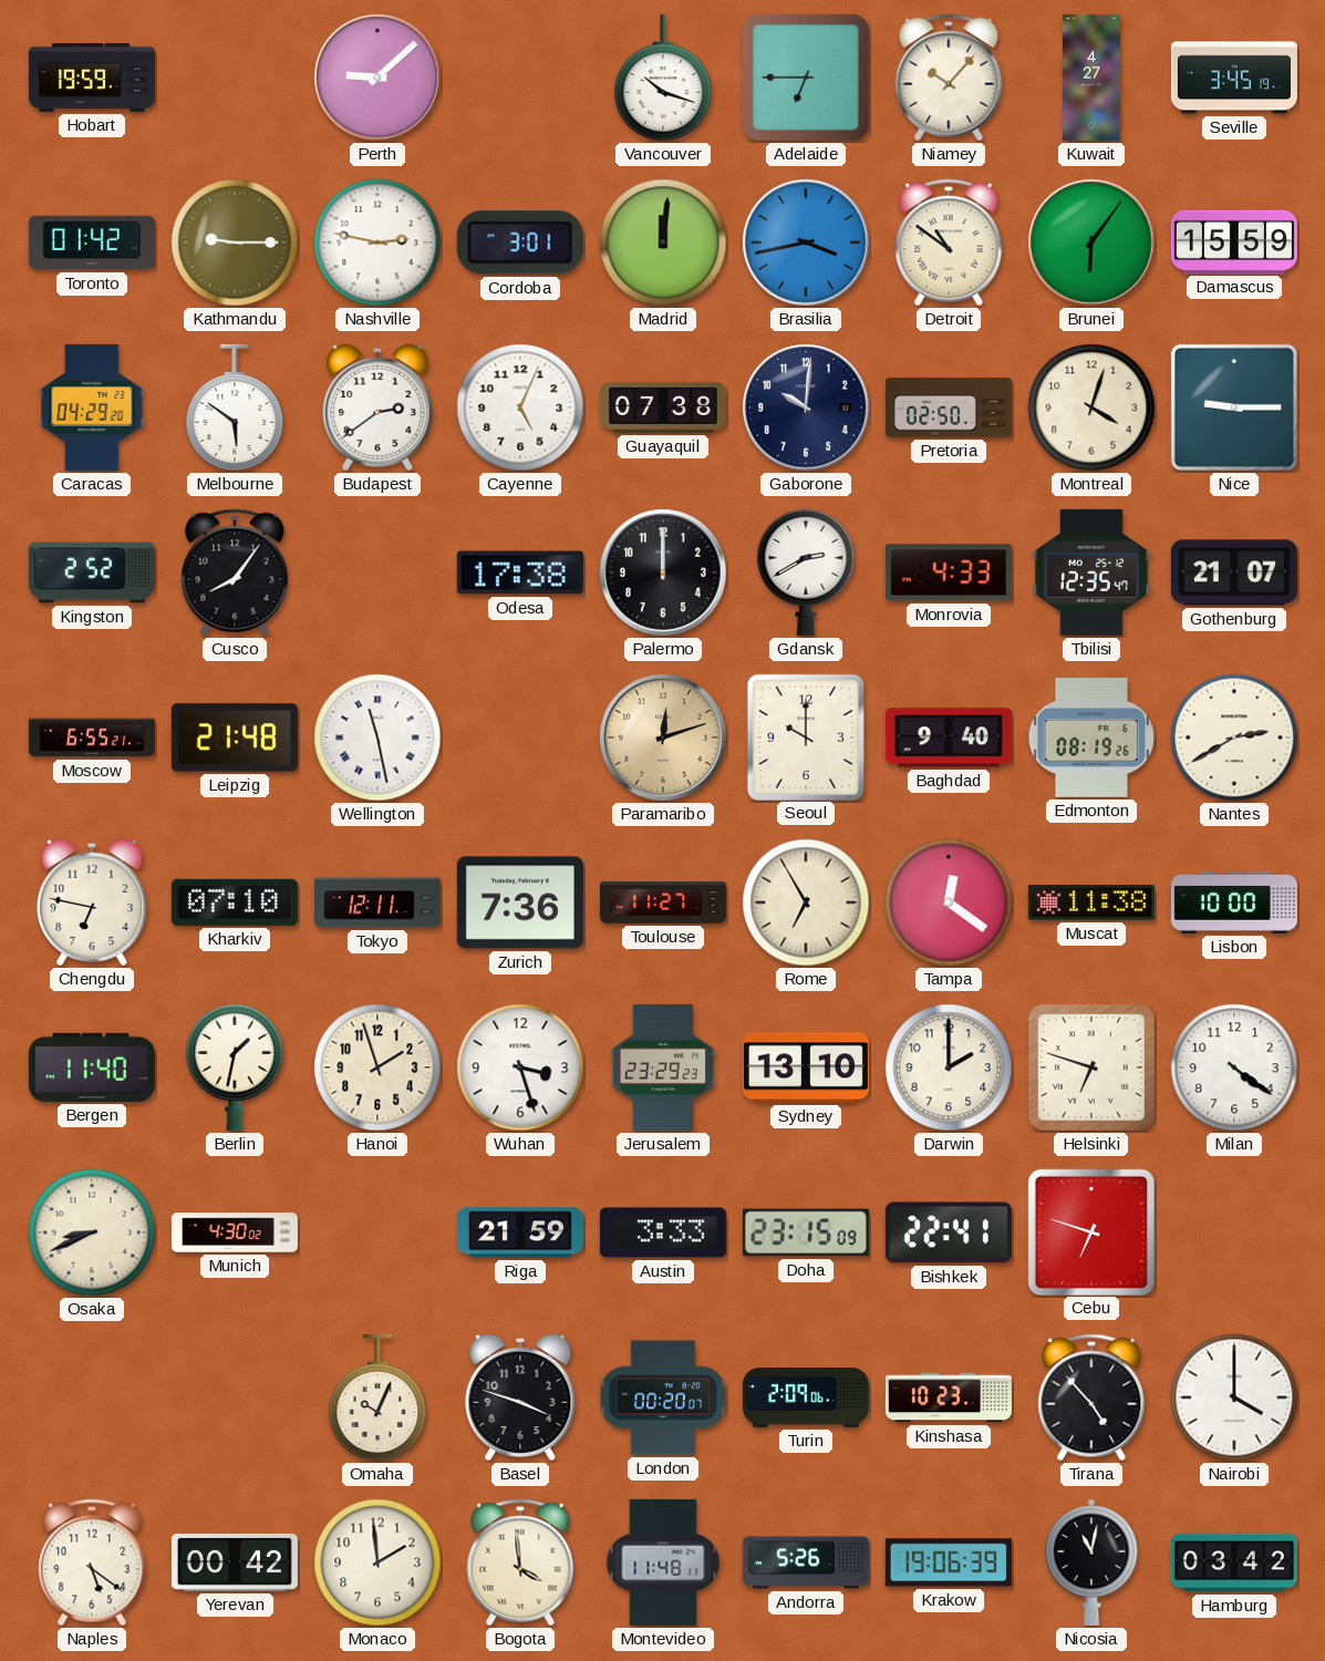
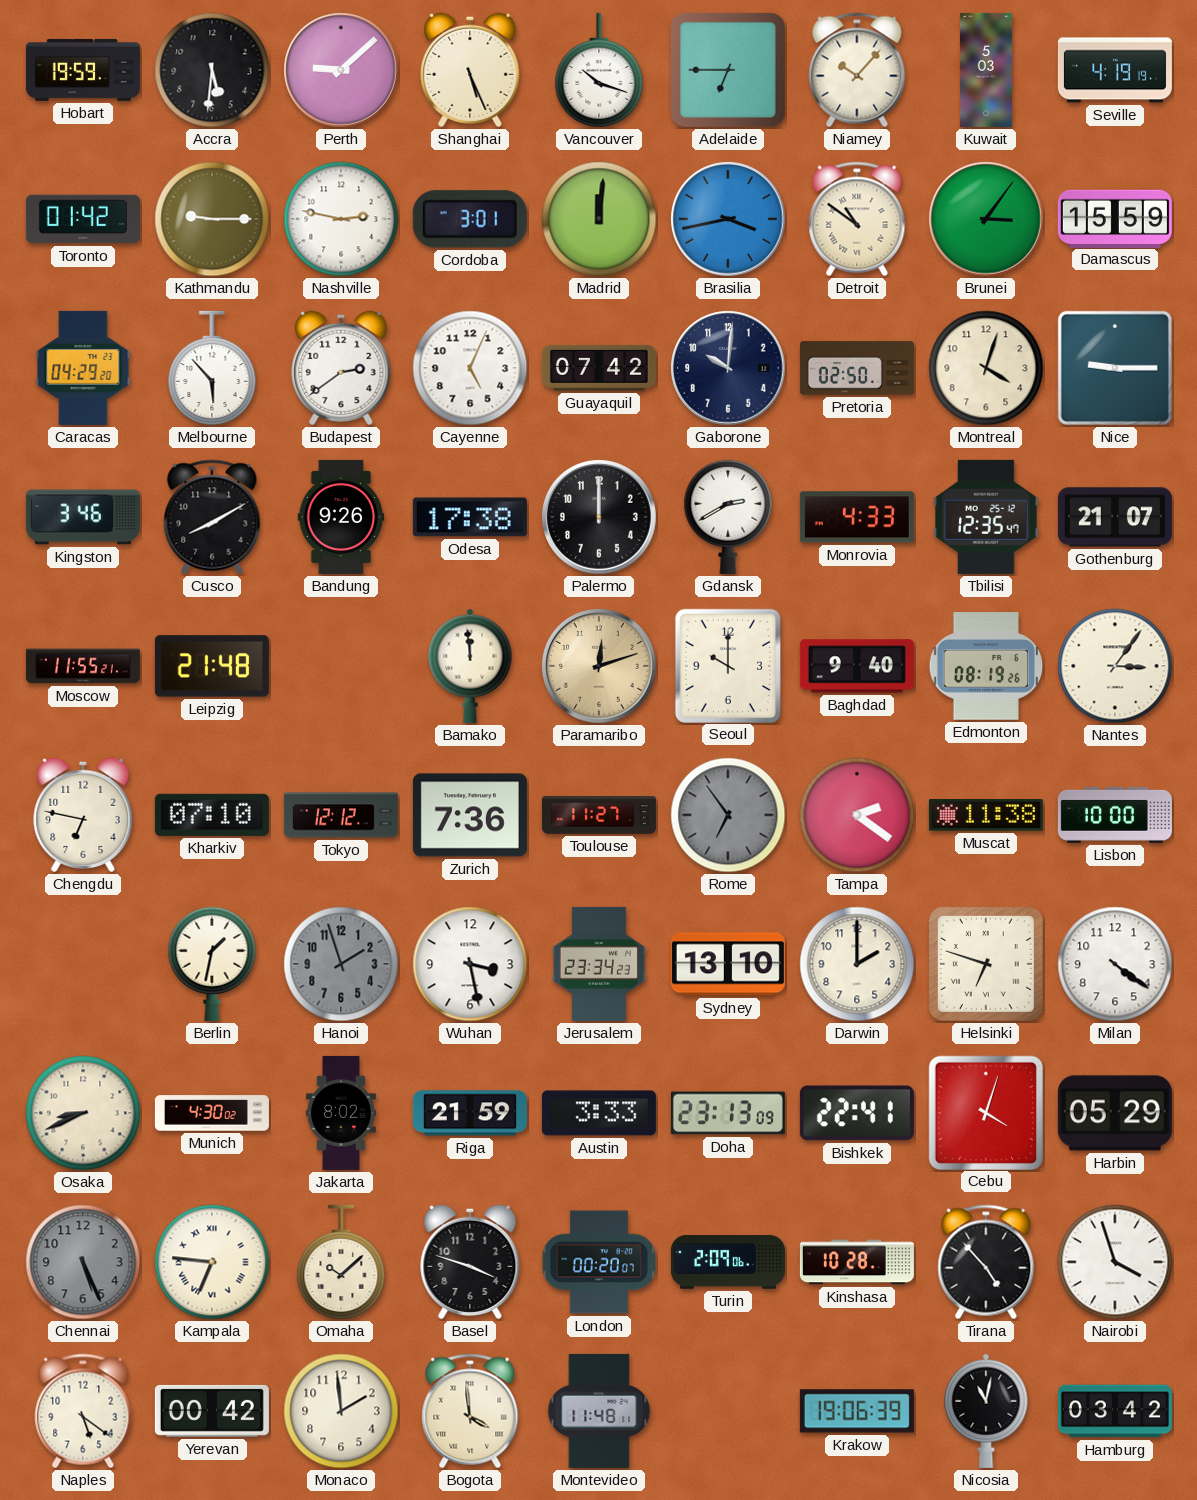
Accra: none -> 5:31
Shanghai: none -> 5:26
Kuwait: 4:27 -> 5:03
Seville: 3:45 -> 4:19
Brunei: 6:06 -> 3:06
Melbourne: 5:51 -> 5:53
Guayaquil: 07:38 -> 07:42
Kingston: 2:52 -> 3:46
Cusco: 8:06 -> 8:10
Bandung: none -> 9:26
Moscow: 6:55 -> 11:55
Wellington: 11:28 -> none
Bamako: none -> 11:59
Nantes: 2:40 -> 3:06
Tokyo: 12:11 -> 12:12
Rome: 6:55 -> 6:54
Rome dial: cream -> grey
Tampa: 12:21 -> 2:21
Bergen: 11:40 -> none
Hanoi dial: cream -> grey
Wuhan: 3:27 -> 3:28
Jerusalem: 23:29 -> 23:34
Jakarta: none -> 8:02
Doha: 23:15 -> 23:13
Cebu: 6:48 -> 4:03
Harbin: none -> 05:29
Chennai: none -> 5:26
Kampala: none -> 6:46
Omaha: 10:04 -> 10:08
Kinshasa: 10:23 -> 10:28
Nairobi: 4:00 -> 3:57
Andorra: 5:26 -> none
